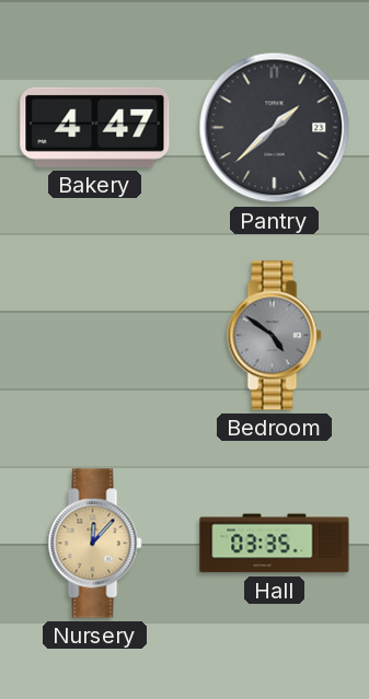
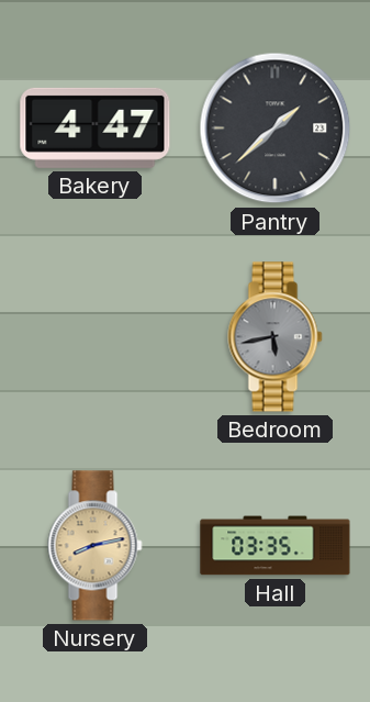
Bedroom: 4:51 -> 5:43
Nursery: 12:07 -> 8:13
